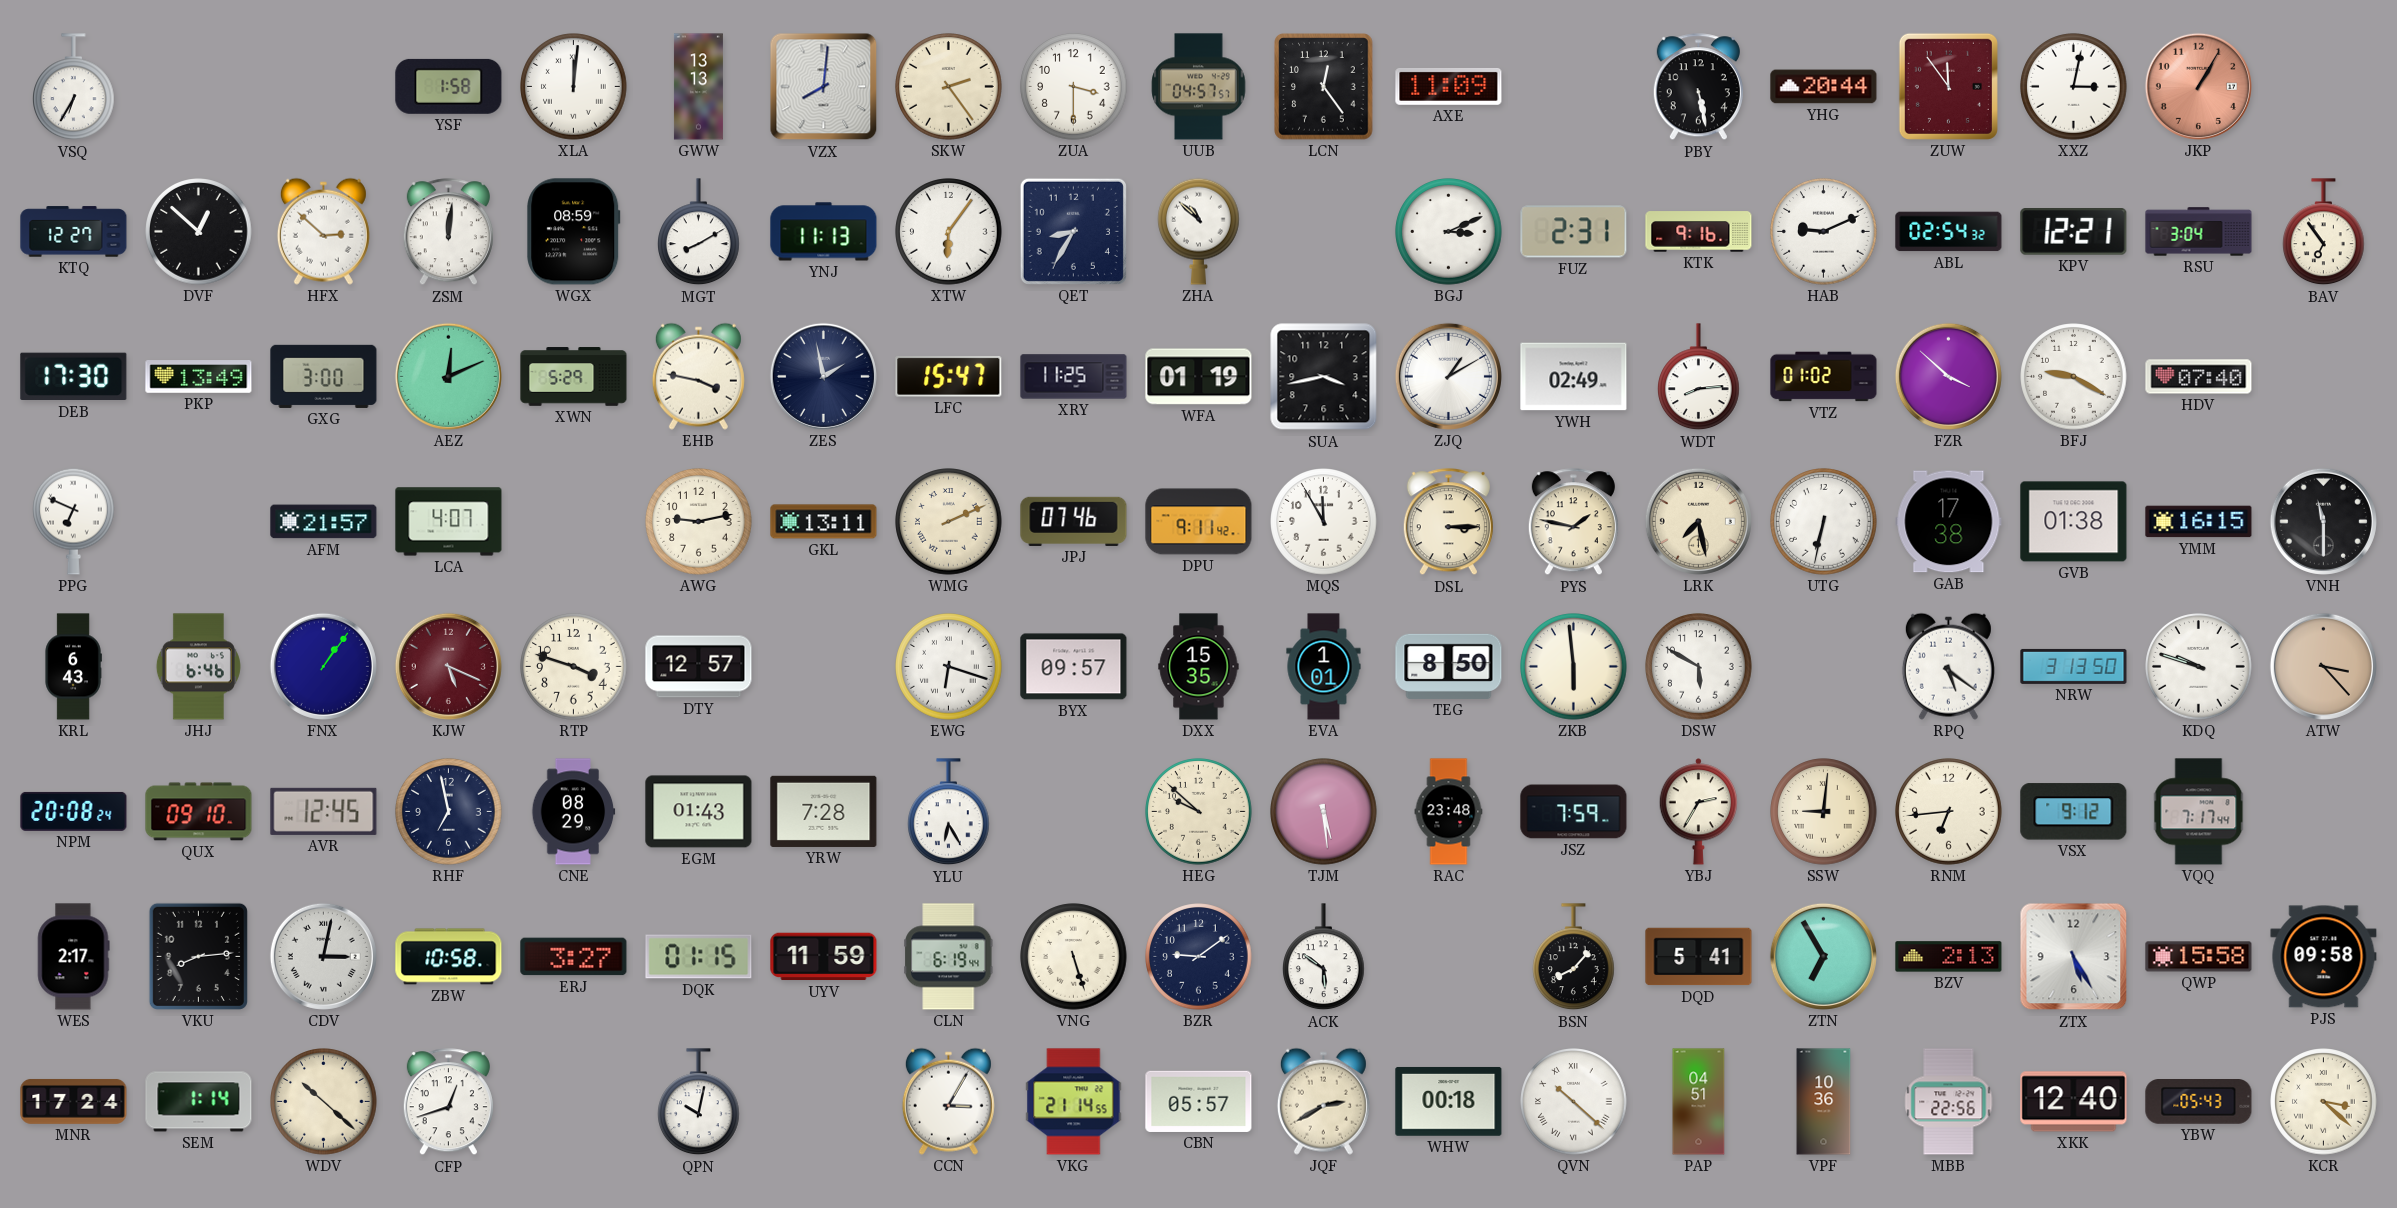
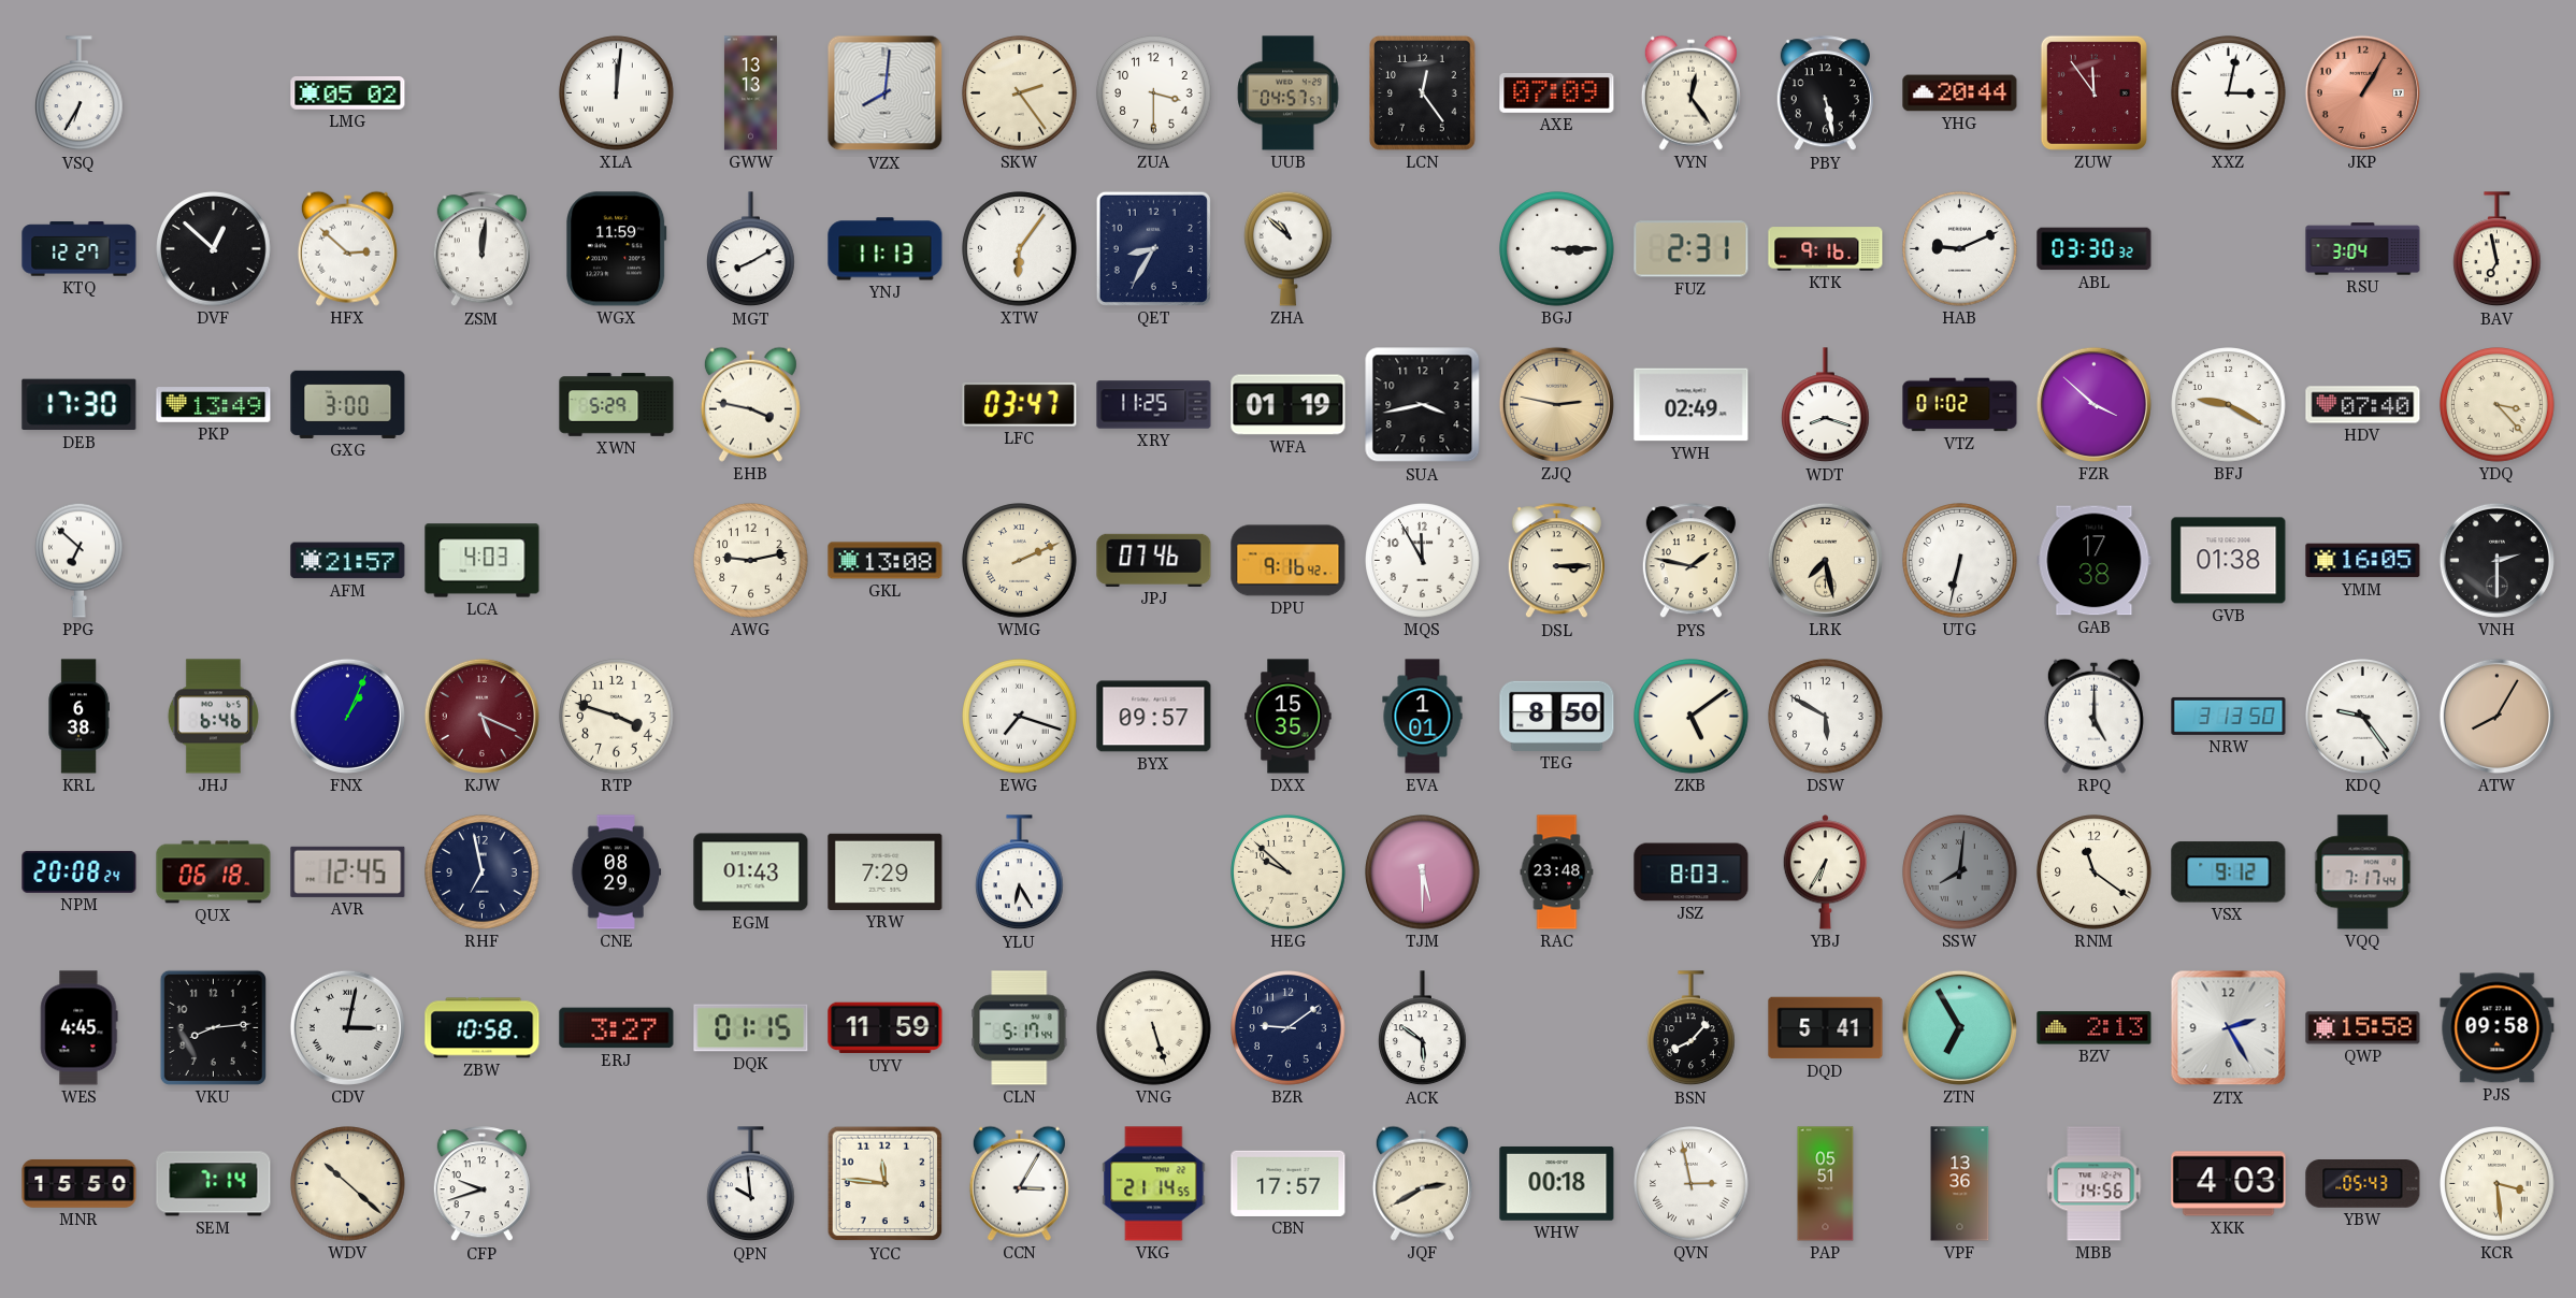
LMG: none -> 05:02
YSF: 1:58 -> none
AXE: 11:09 -> 07:09
VYN: none -> 12:24
WGX: 08:59 -> 11:59
BGJ: 3:11 -> 3:15
ABL: 02:54 -> 03:30
KPV: 12:21 -> none
BAV: 6:54 -> 6:58
AEZ: 12:11 -> none
ZES: 1:58 -> none
LFC: 15:47 -> 03:47
ZJQ: 1:10 -> 2:47
ZJQ dial: white -> champagne
WDT: 8:14 -> 8:18
YDQ: none -> 3:23
PPG: 6:49 -> 6:52
LCA: 4:07 -> 4:03
GKL: 13:11 -> 13:08
DPU: 9:11 -> 9:16
YMM: 16:15 -> 16:05
VNH: 11:30 -> 2:30
KRL: 6:43 -> 6:38
FNX: 1:06 -> 1:04
DTY: 12:57 -> none
EWG: 6:18 -> 7:18
ZKB: 5:59 -> 5:09
RPQ: 5:21 -> 5:00
KDQ: 9:48 -> 9:24
ATW: 3:23 -> 8:05
QUX: 09:10 -> 06:18
YRW: 7:28 -> 7:29
TJM: 5:29 -> 5:30
JSZ: 7:59 -> 8:03
YBJ: 2:35 -> 6:35
SSW: 9:01 -> 8:01
SSW dial: cream -> grey
RNM: 6:44 -> 11:21
WES: 2:17 -> 4:45
CLN: 6:19 -> 5:17
ZTX: 5:25 -> 2:25
MNR: 17:24 -> 15:50
SEM: 1:14 -> 7:14
CFP: 12:42 -> 9:42
QPN: 10:02 -> 9:59
YCC: none -> 11:46
CBN: 05:57 -> 17:57
QVN: 10:22 -> 2:58
PAP: 04:51 -> 05:51
VPF: 10:36 -> 13:36
MBB: 22:56 -> 14:56
XKK: 12:40 -> 4:03
KCR: 3:22 -> 3:29
